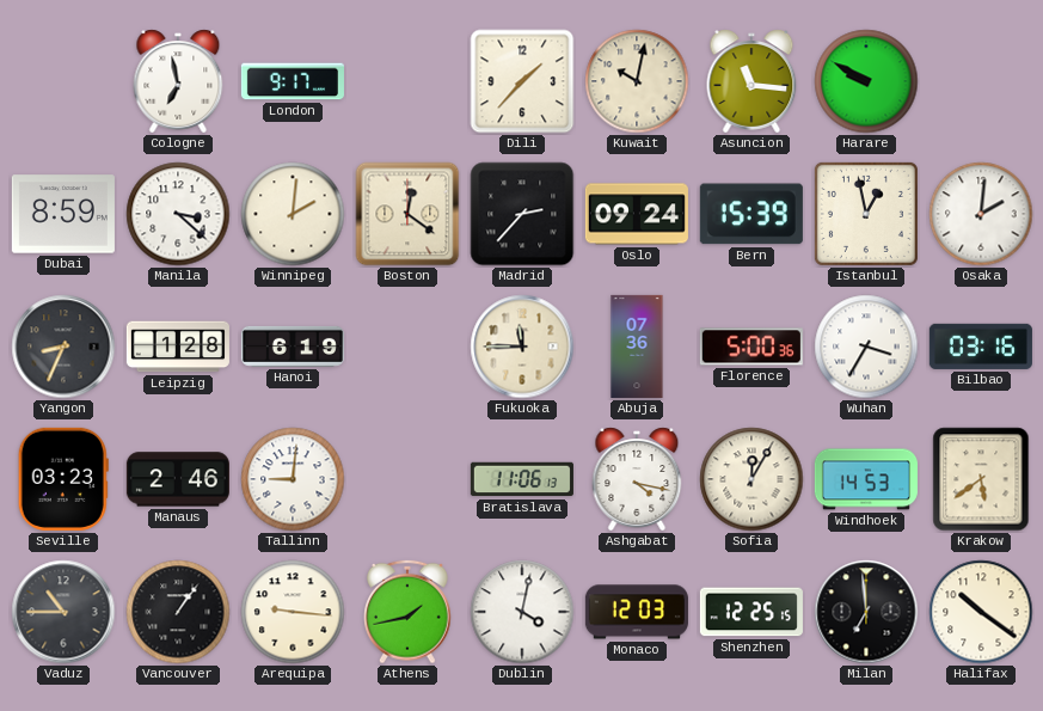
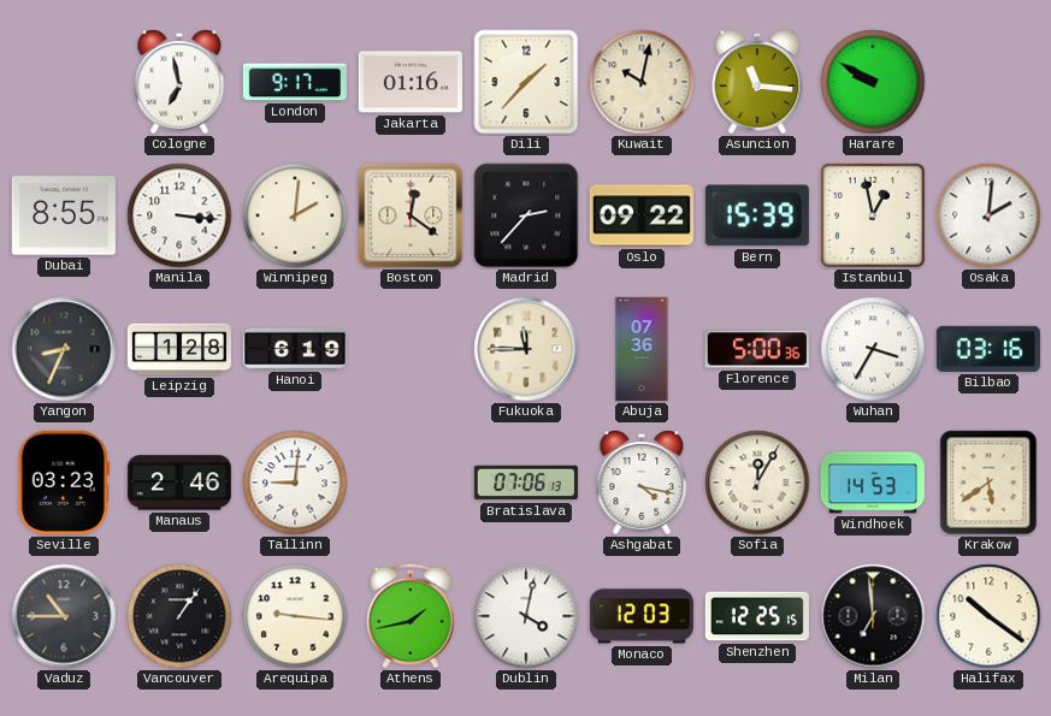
Jakarta: none -> 01:16
Dubai: 8:59 -> 8:55
Manila: 3:22 -> 3:16
Oslo: 09:24 -> 09:22
Bratislava: 11:06 -> 07:06
